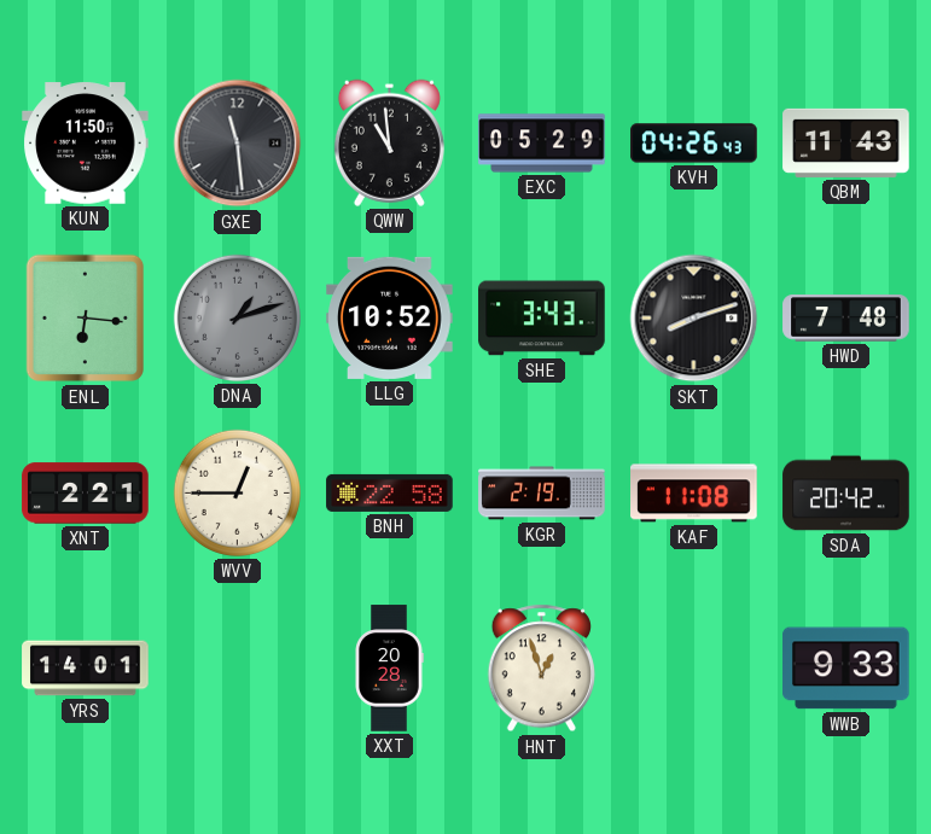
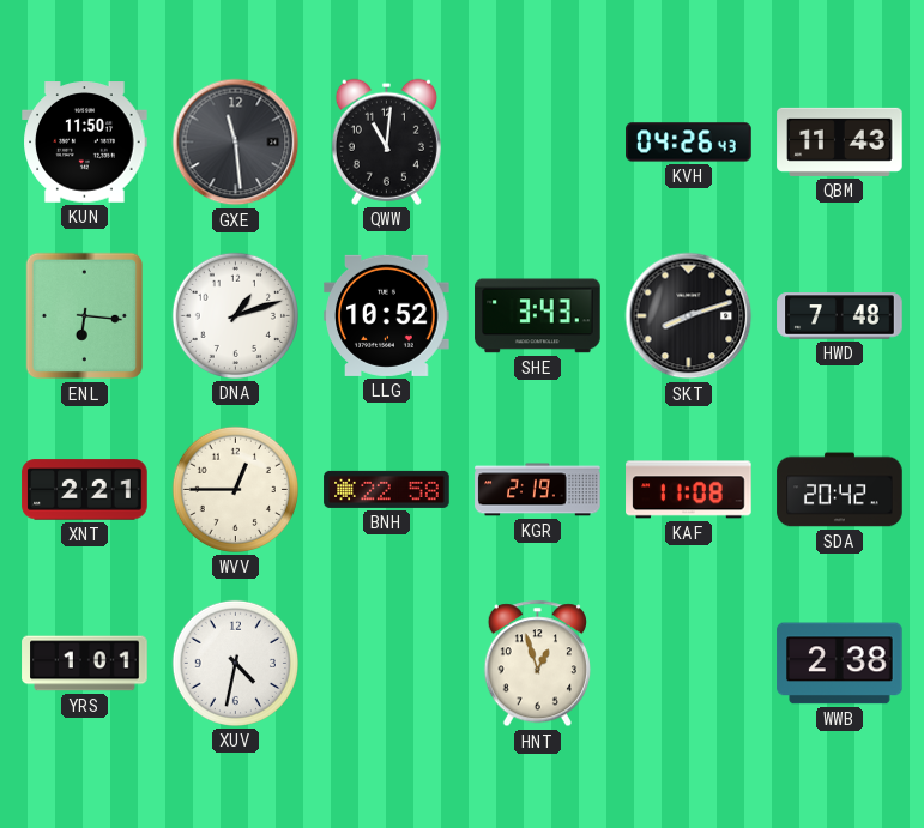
QWW: 10:59 -> 11:01
EXC: 05:29 -> none
DNA dial: grey -> white
YRS: 14:01 -> 1:01
XUV: none -> 4:32
XXT: 20:28 -> none
WWB: 9:33 -> 2:38
